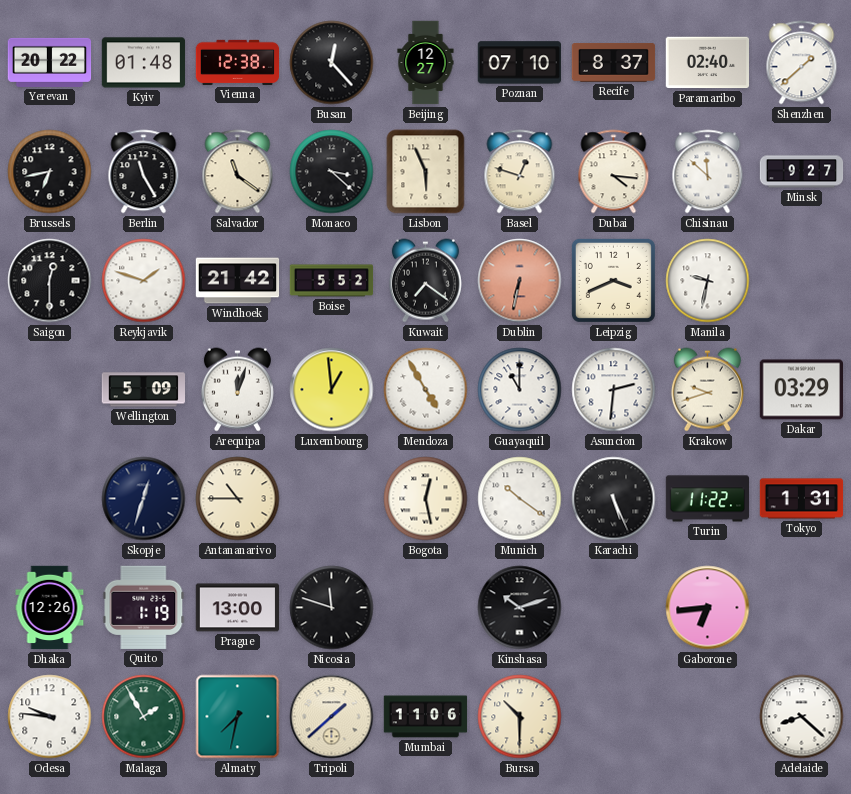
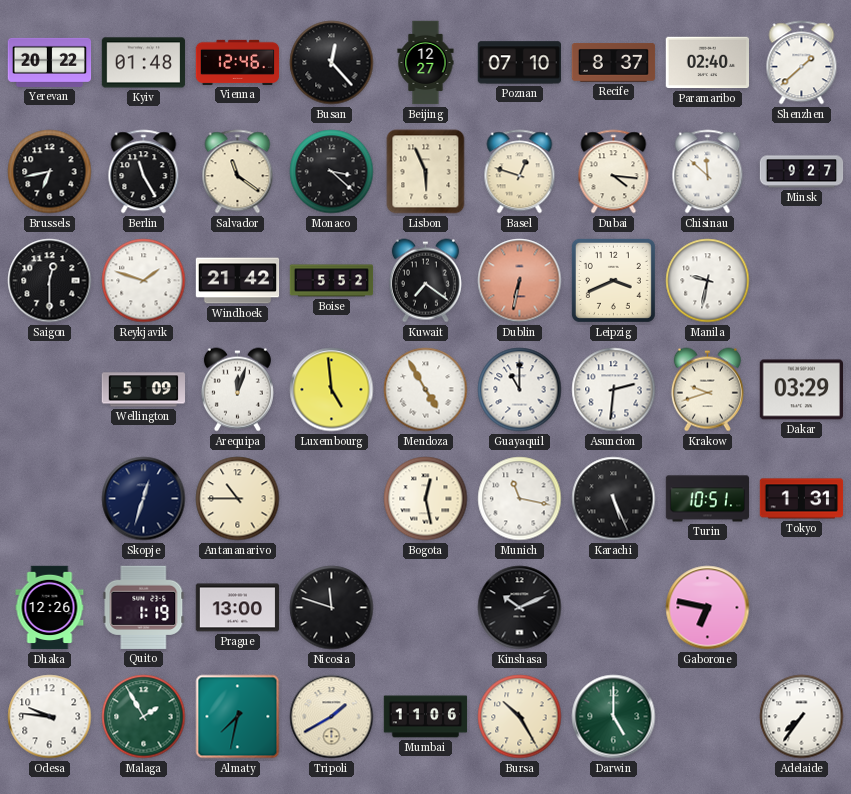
Vienna: 12:38 -> 12:46
Luxembourg: 12:59 -> 4:59
Munich: 10:21 -> 11:17
Turin: 11:22 -> 10:51
Kinshasa: 10:12 -> 10:11
Gaborone: 6:44 -> 6:47
Tripoli: 1:38 -> 1:40
Bursa: 10:30 -> 10:25
Darwin: none -> 5:00
Adelaide: 8:22 -> 7:36
